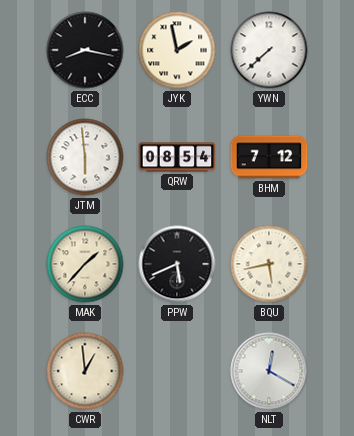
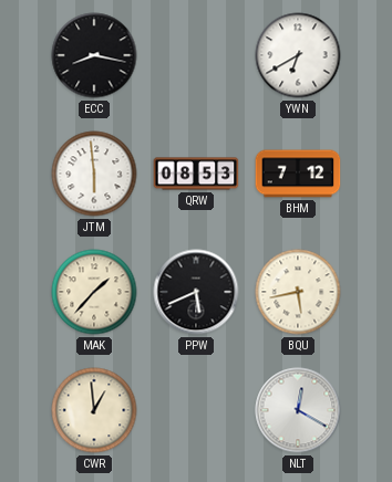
JYK: 1:58 -> none
YWN: 7:38 -> 6:40
QRW: 08:54 -> 08:53
